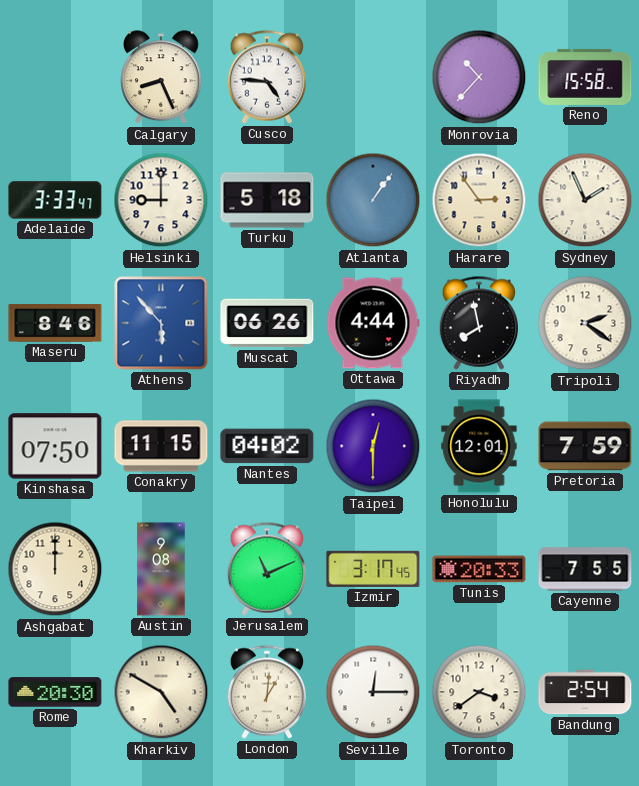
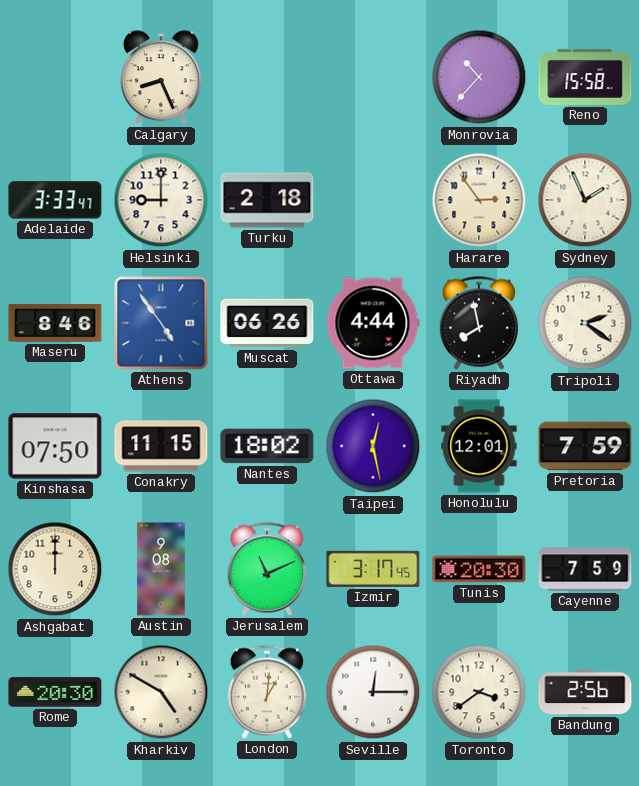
Cusco: 4:46 -> none
Turku: 5:18 -> 2:18
Atlanta: 1:06 -> none
Athens: 5:53 -> 4:54
Nantes: 04:02 -> 18:02
Taipei: 12:30 -> 12:28
Tunis: 20:33 -> 20:30
Cayenne: 7:55 -> 7:59
Bandung: 2:54 -> 2:56
